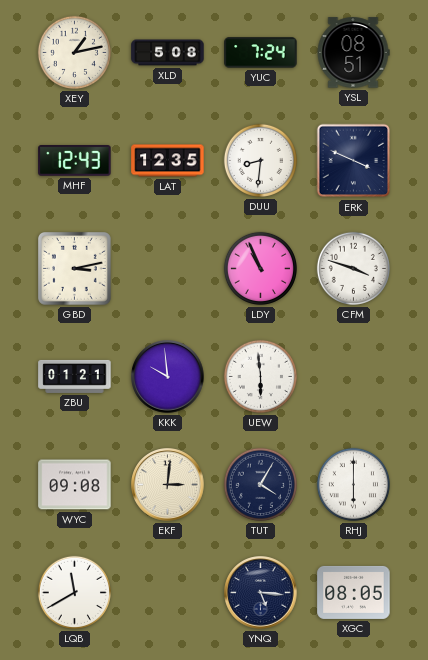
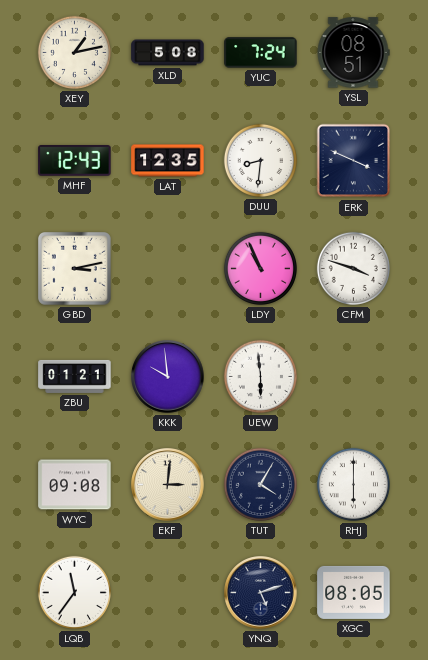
LQB: 11:40 -> 11:36
YNQ: 5:16 -> 5:12
